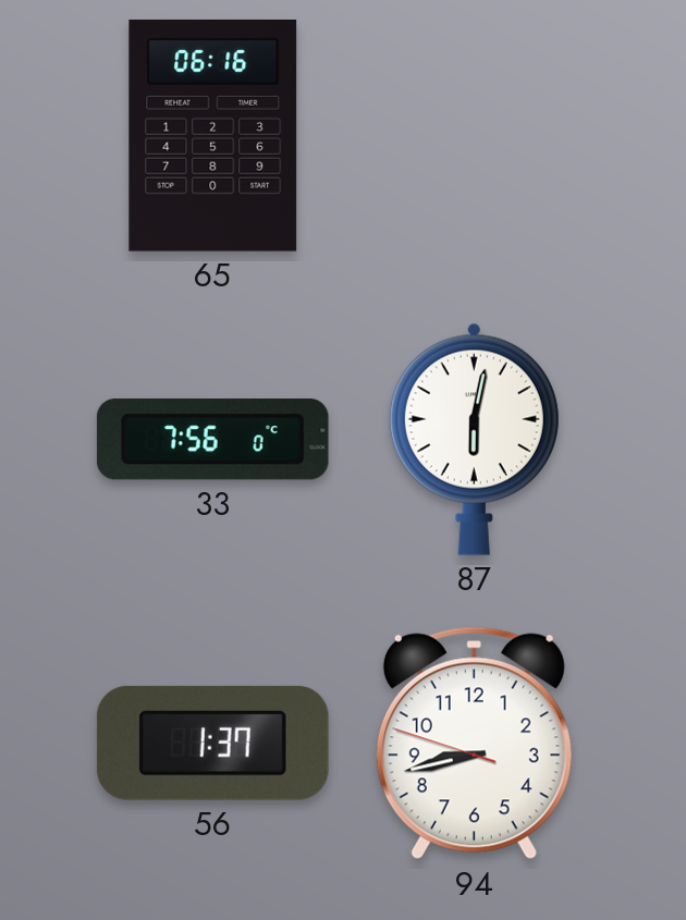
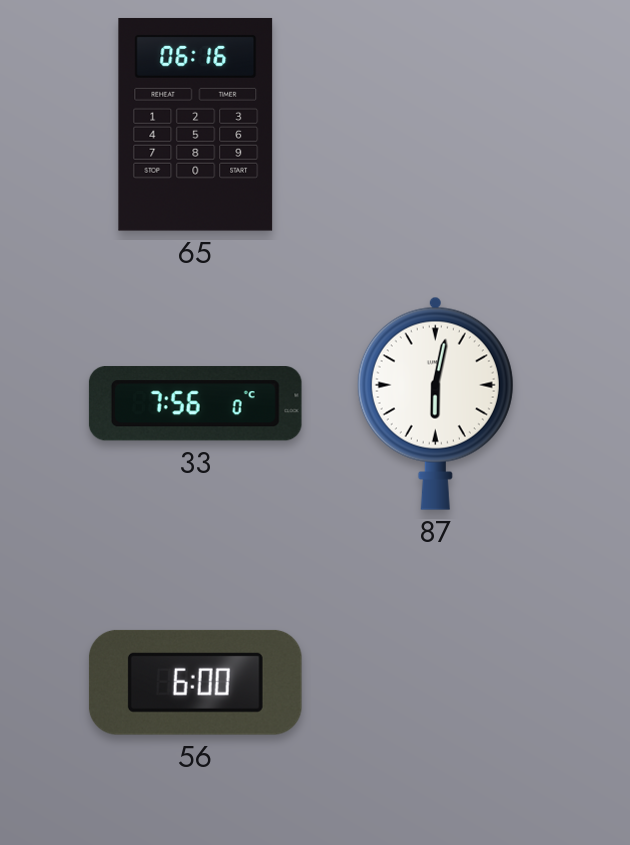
56: 1:37 -> 6:00
94: 8:42 -> none
